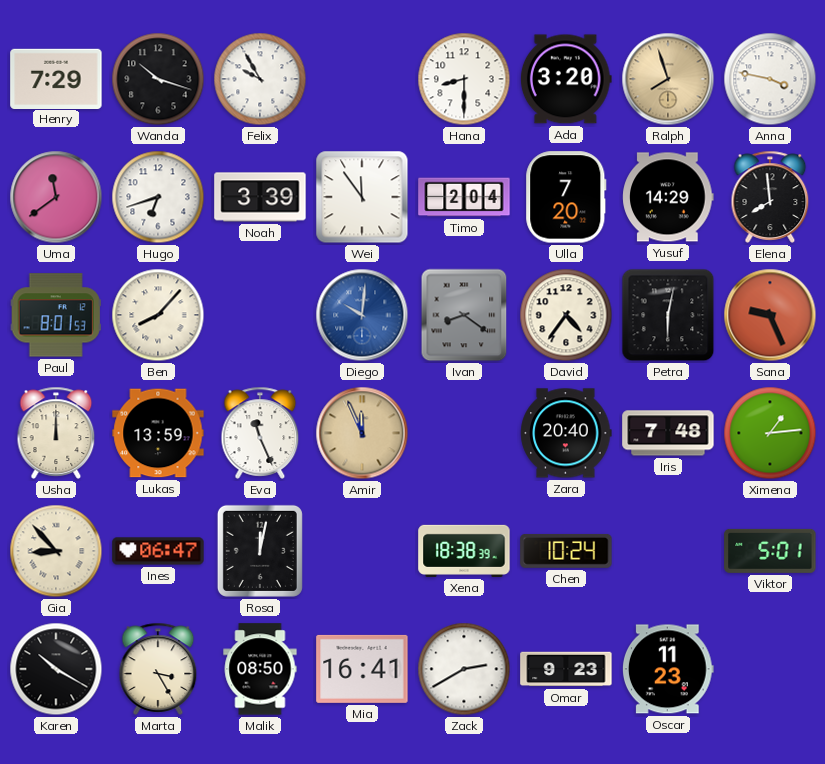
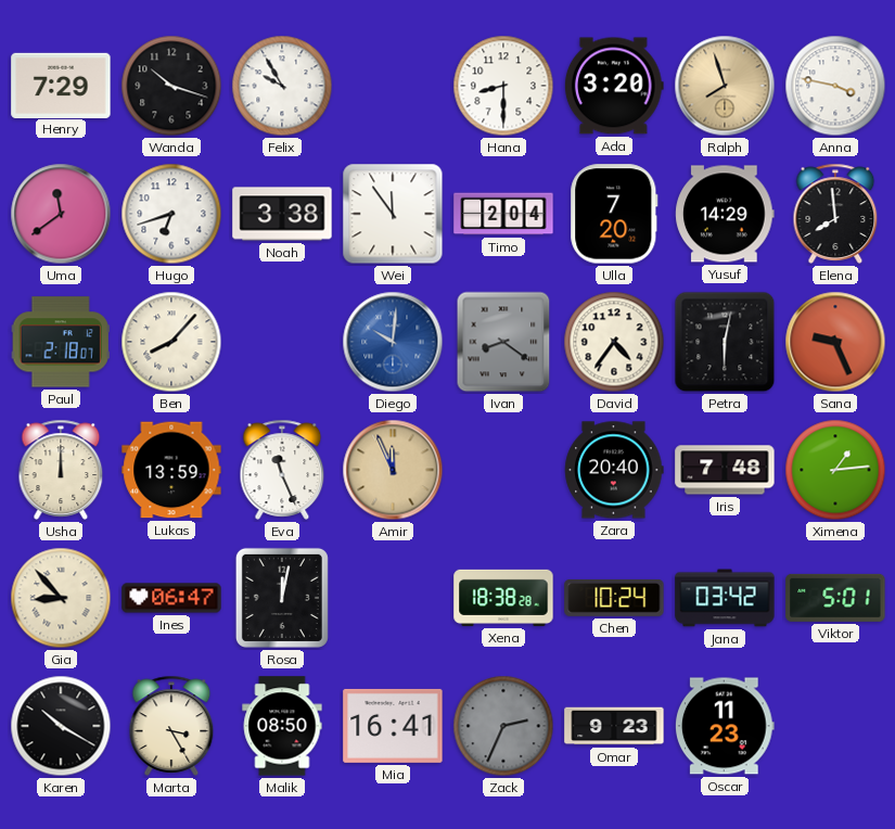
Noah: 3:39 -> 3:38
Paul: 8:01 -> 2:18
Xena: 18:38:39 -> 18:38:28
Jana: none -> 03:42
Zack: 2:40 -> 2:34
Zack dial: white -> grey
